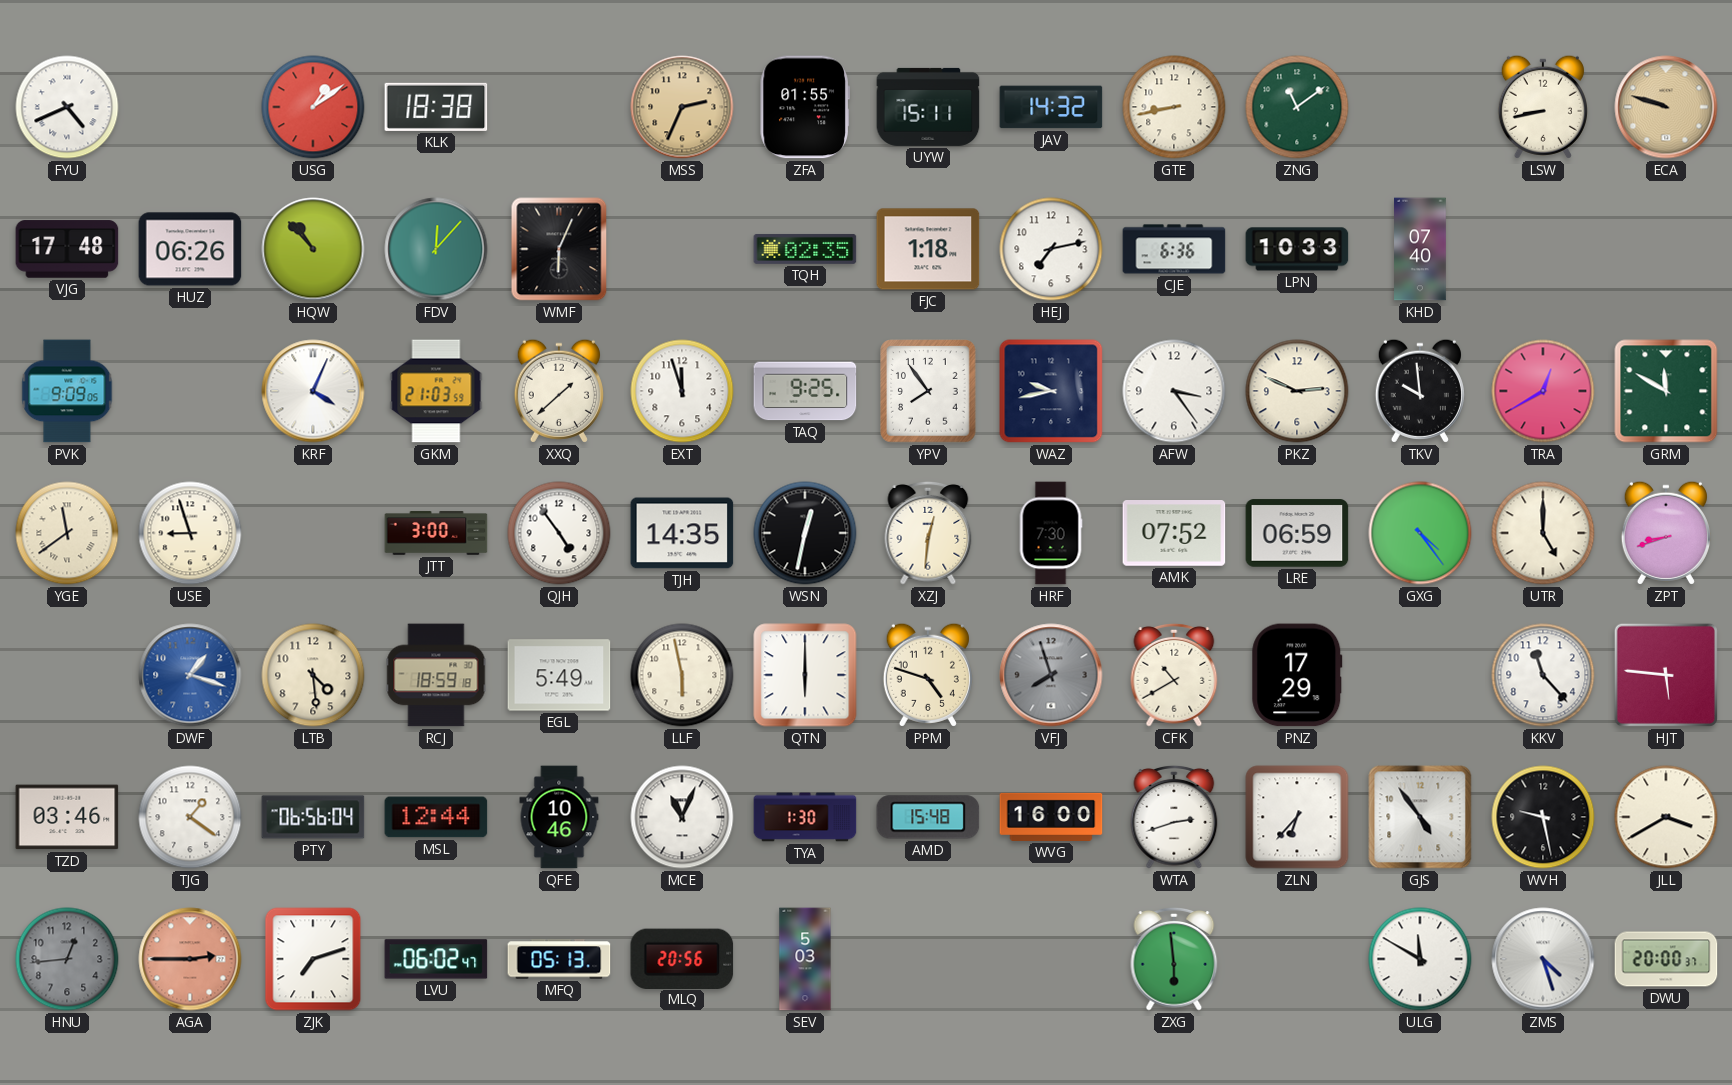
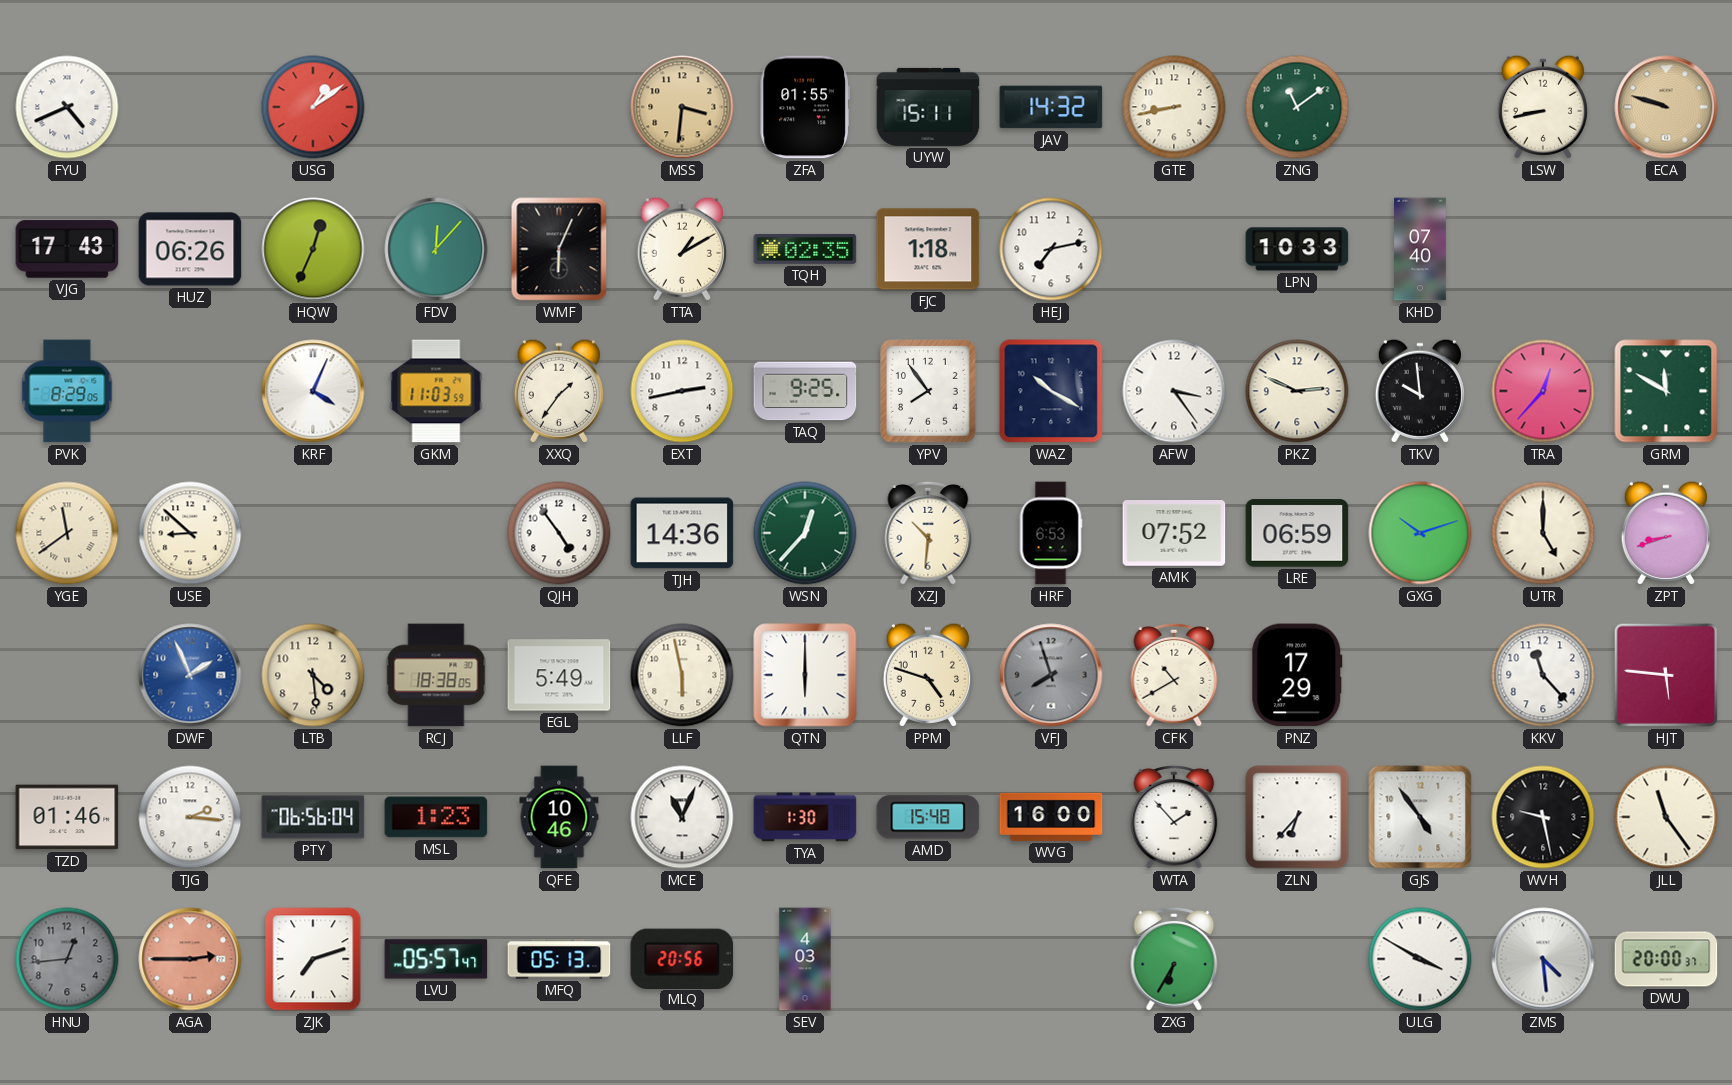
KLK: 18:38 -> none
MSS: 2:34 -> 3:31
VJG: 17:48 -> 17:43
HQW: 10:53 -> 12:34
TTA: none -> 1:10
CJE: 6:36 -> none
PVK: 9:09 -> 8:29
GKM: 21:03 -> 11:03
XXQ: 1:38 -> 1:36
EXT: 11:57 -> 2:43
WAZ: 9:43 -> 10:20
TRA: 12:40 -> 12:37
USE: 8:57 -> 8:52
JTT: 3:00 -> none
TJH: 14:35 -> 14:36
WSN: 12:32 -> 12:37
WSN dial: black -> green
XZJ: 12:31 -> 10:31
HRF: 7:30 -> 6:53
GXG: 4:24 -> 10:12
DWF: 1:18 -> 1:56
RCJ: 18:59 -> 18:38
TZD: 03:46 -> 01:46
TJG: 1:21 -> 2:16
MSL: 12:44 -> 1:23
WTA: 2:42 -> 1:53
JLL: 3:40 -> 11:24
LVU: 06:02 -> 05:57
SEV: 5:03 -> 4:03
ZXG: 5:59 -> 6:35
ULG: 11:50 -> 3:50
ZMS: 4:27 -> 4:29
